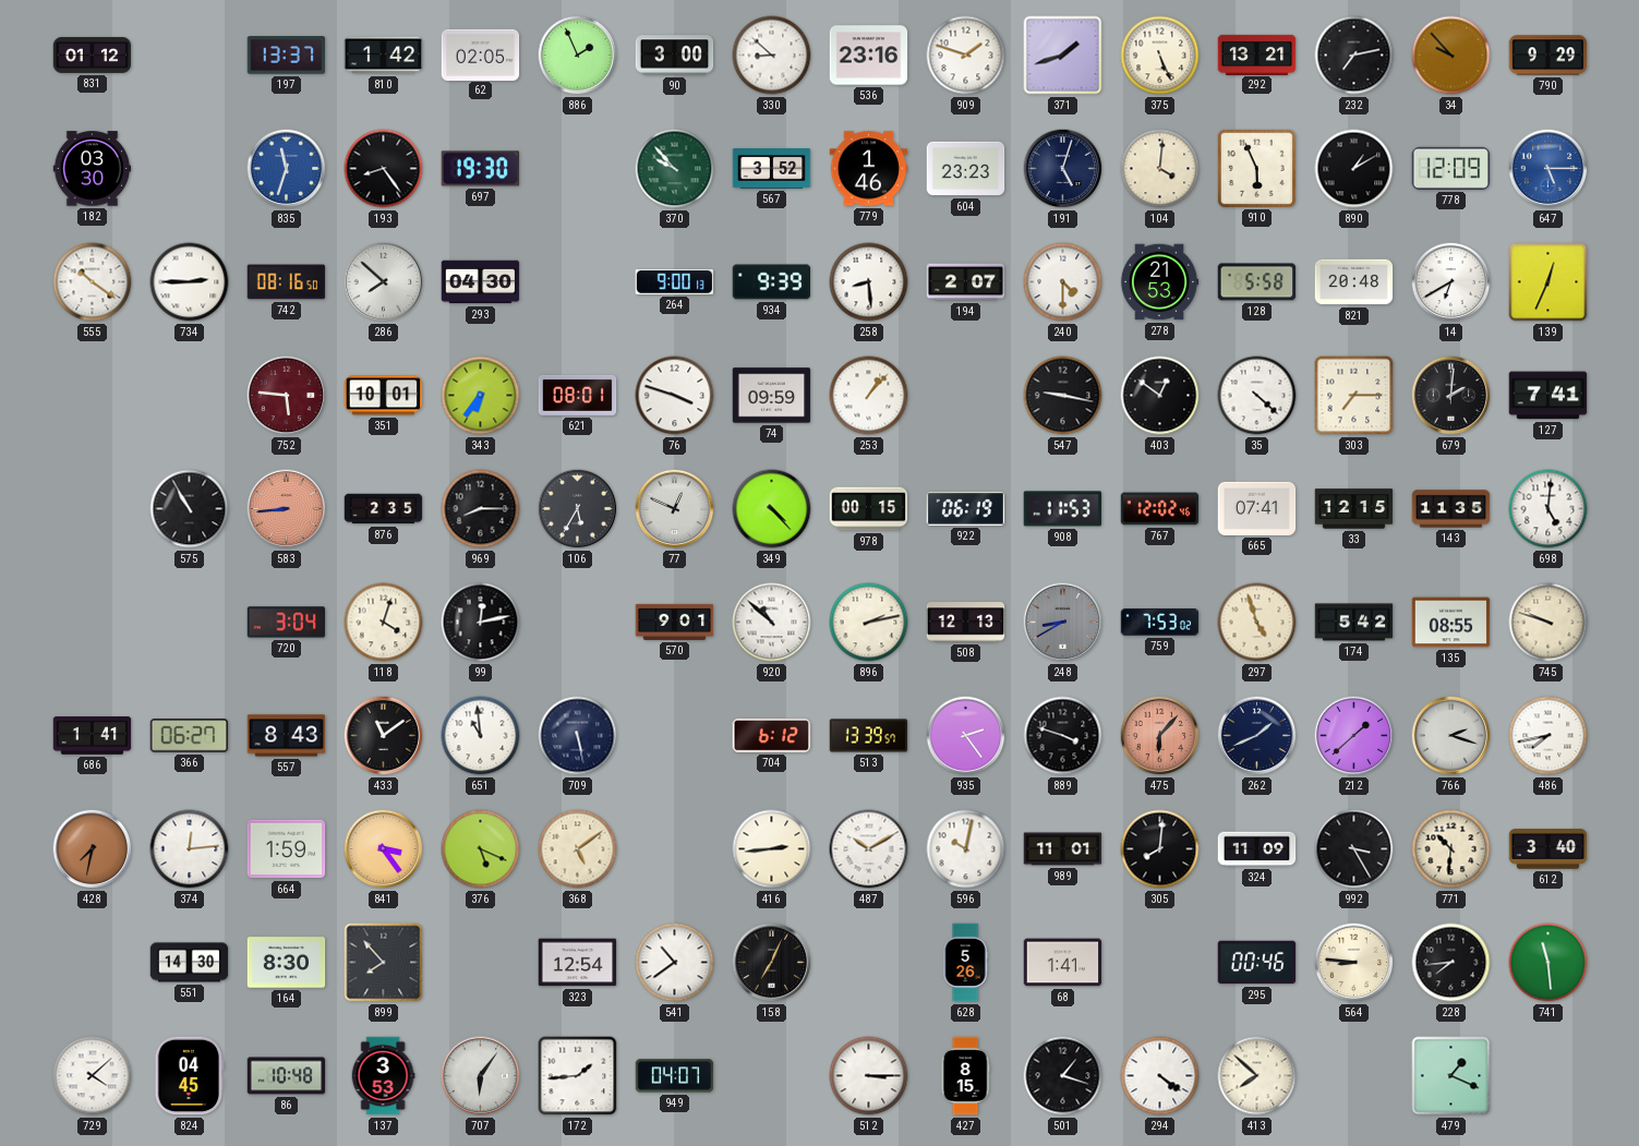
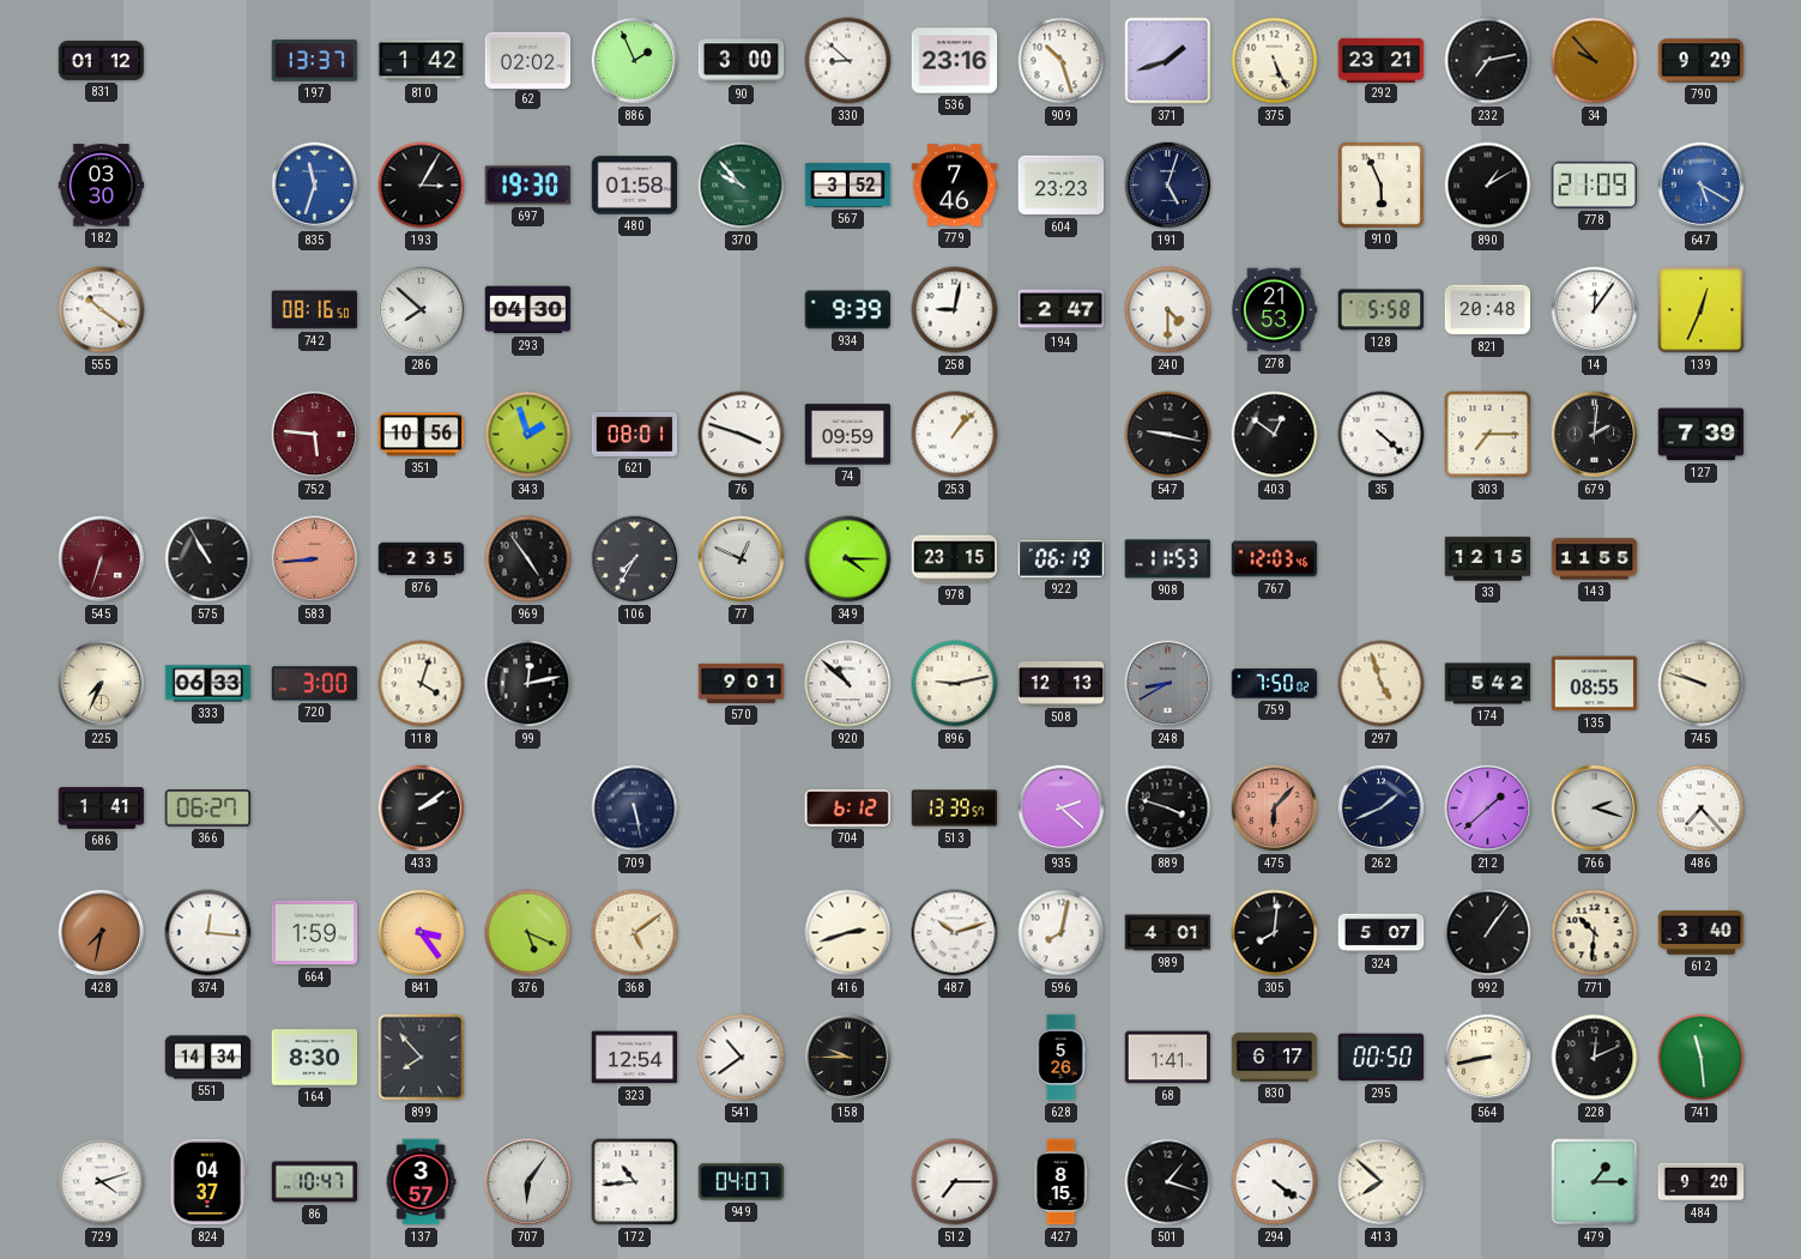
62: 02:05 -> 02:02
909: 1:48 -> 10:27
292: 13:21 -> 23:21
193: 8:24 -> 3:05
480: none -> 01:58
779: 1:46 -> 7:46
104: 4:01 -> none
778: 12:09 -> 21:09
647: 5:15 -> 5:20
734: 2:45 -> none
264: 9:00 -> none
258: 8:29 -> 9:02
194: 2:07 -> 2:47
14: 6:40 -> 12:06
351: 10:01 -> 10:56
343: 6:36 -> 1:57
127: 7:41 -> 7:39
545: none -> 6:33
969: 8:15 -> 4:54
106: 5:35 -> 7:35
349: 4:23 -> 4:15
978: 00:15 -> 23:15
767: 12:02 -> 12:03
665: 07:41 -> none
143: 11:35 -> 11:55
698: 5:01 -> none
225: none -> 7:34
333: none -> 06:33
720: 3:04 -> 3:00
896: 2:13 -> 9:13
759: 7:53 -> 7:50
557: 8:43 -> none
433: 11:09 -> 2:09
651: 10:59 -> none
935: 2:24 -> 2:22
486: 7:43 -> 7:23
374: 12:14 -> 12:16
416: 2:44 -> 2:42
487: 10:10 -> 10:12
596: 10:02 -> 8:02
989: 11:01 -> 4:01
324: 11:09 -> 5:07
992: 3:25 -> 1:06
551: 14:30 -> 14:34
158: 7:04 -> 9:45
830: none -> 6:17
295: 00:46 -> 00:50
564: 8:46 -> 8:43
228: 7:44 -> 12:11
729: 4:08 -> 4:12
824: 04:45 -> 04:37
86: 10:48 -> 10:47
137: 3:53 -> 3:57
172: 1:44 -> 10:44
512: 3:15 -> 7:15
479: 1:19 -> 1:15
484: none -> 9:20
